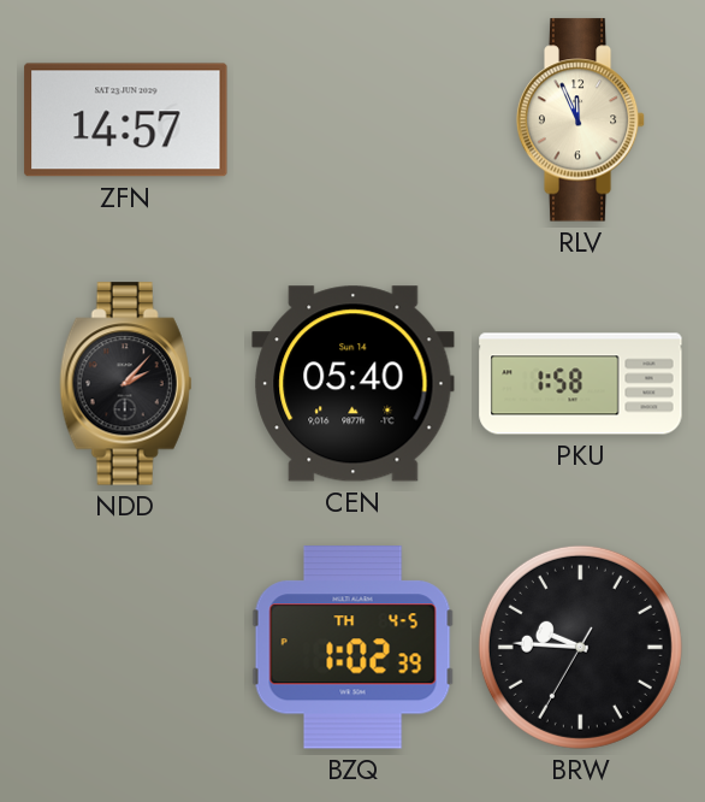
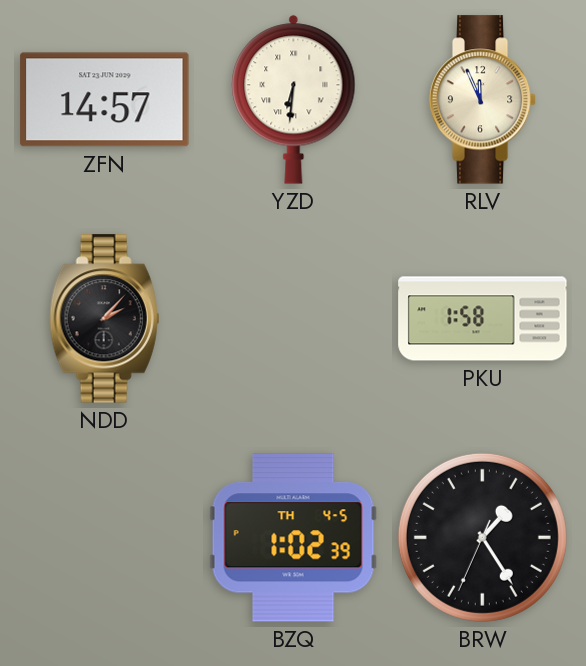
YZD: none -> 6:31
CEN: 05:40 -> none
BRW: 9:45 -> 1:24
